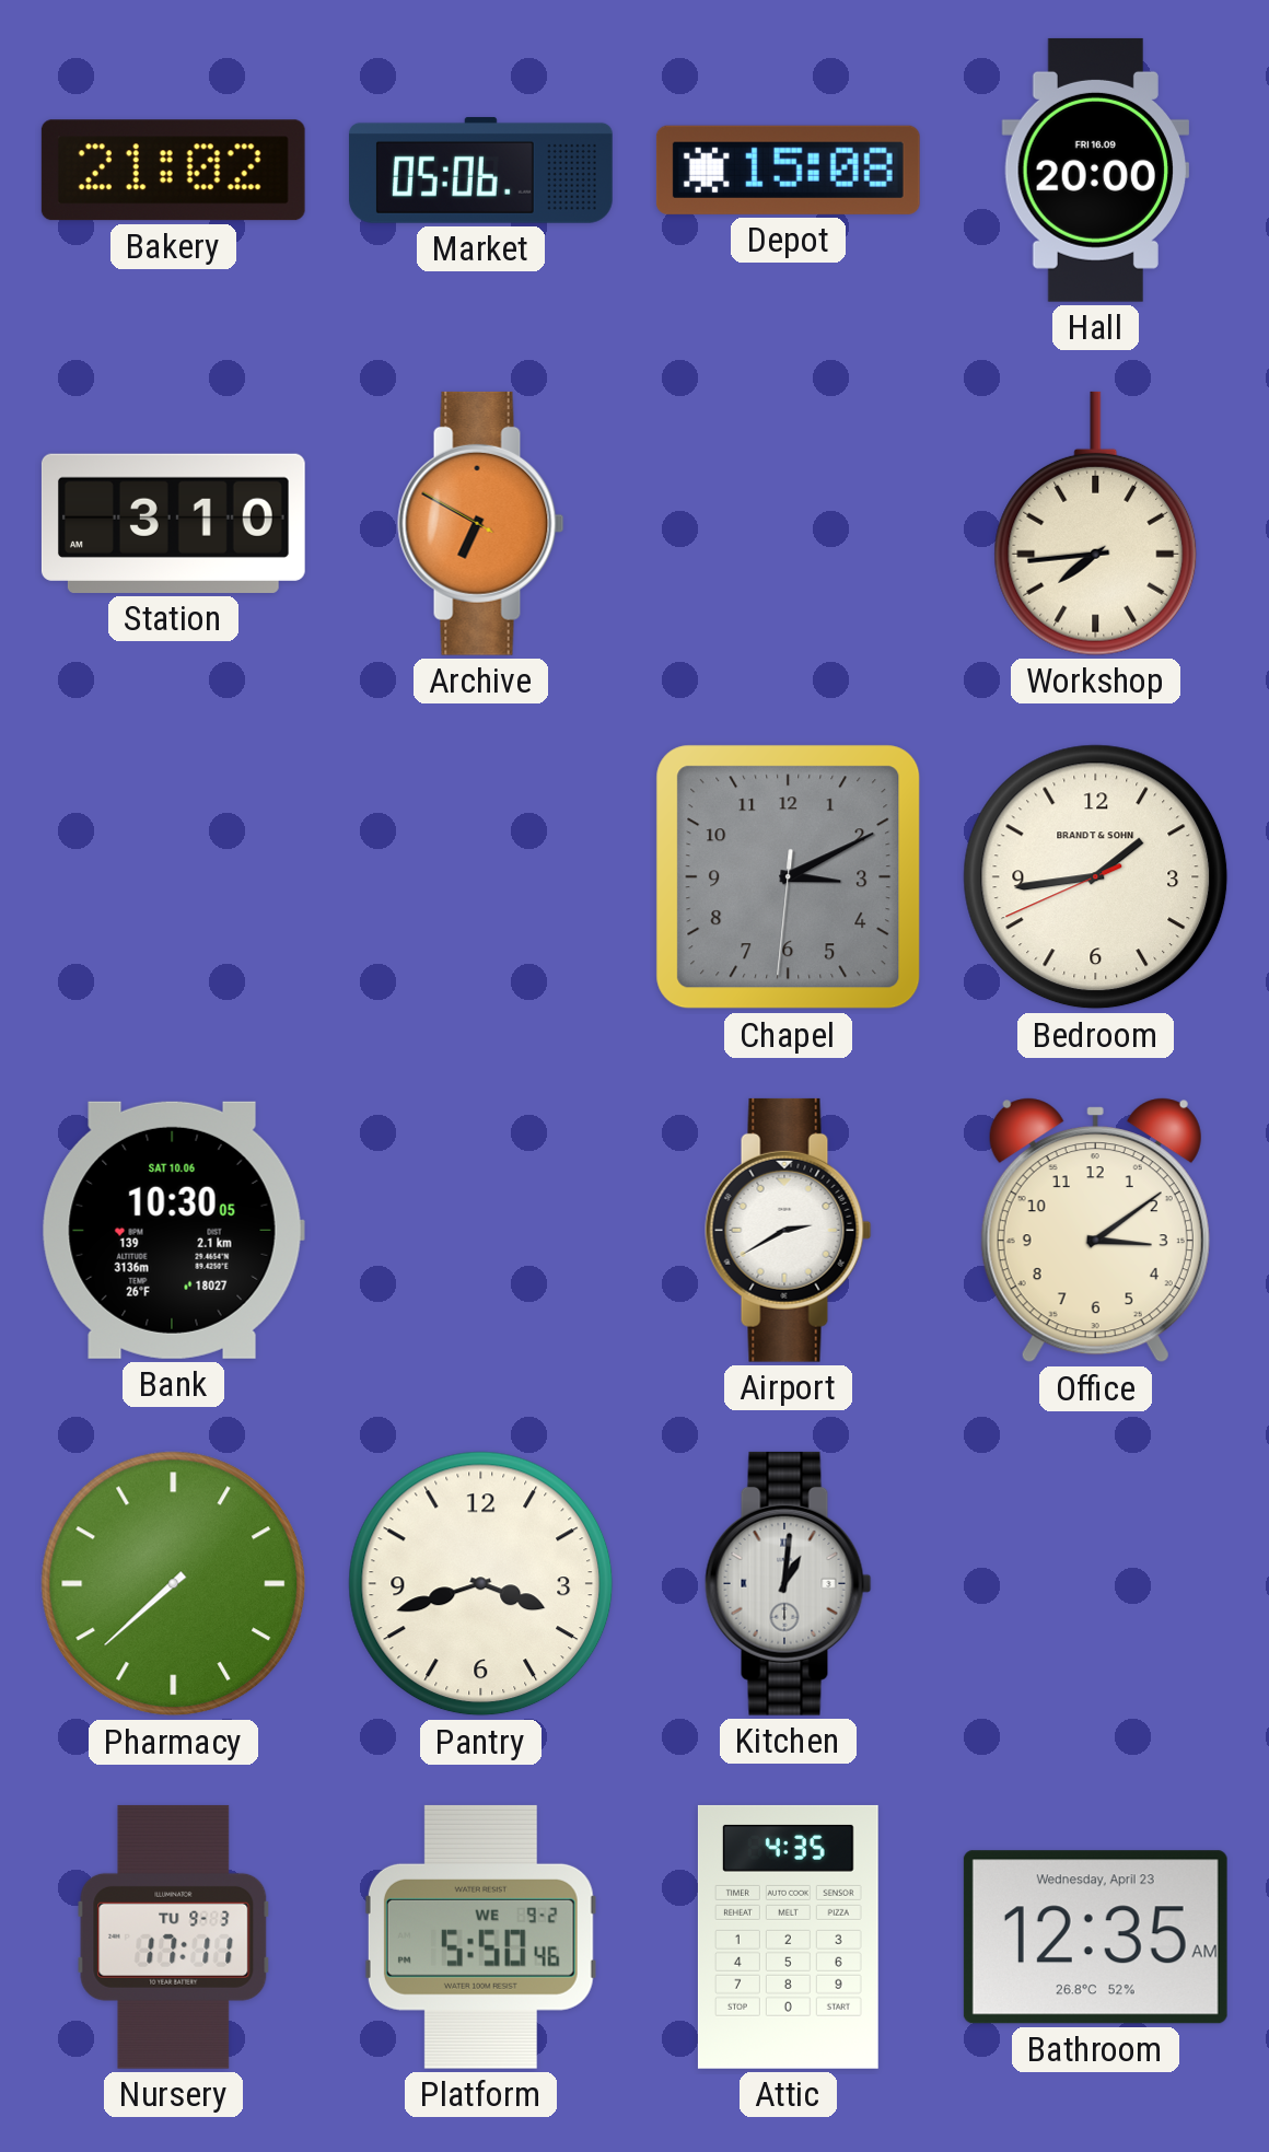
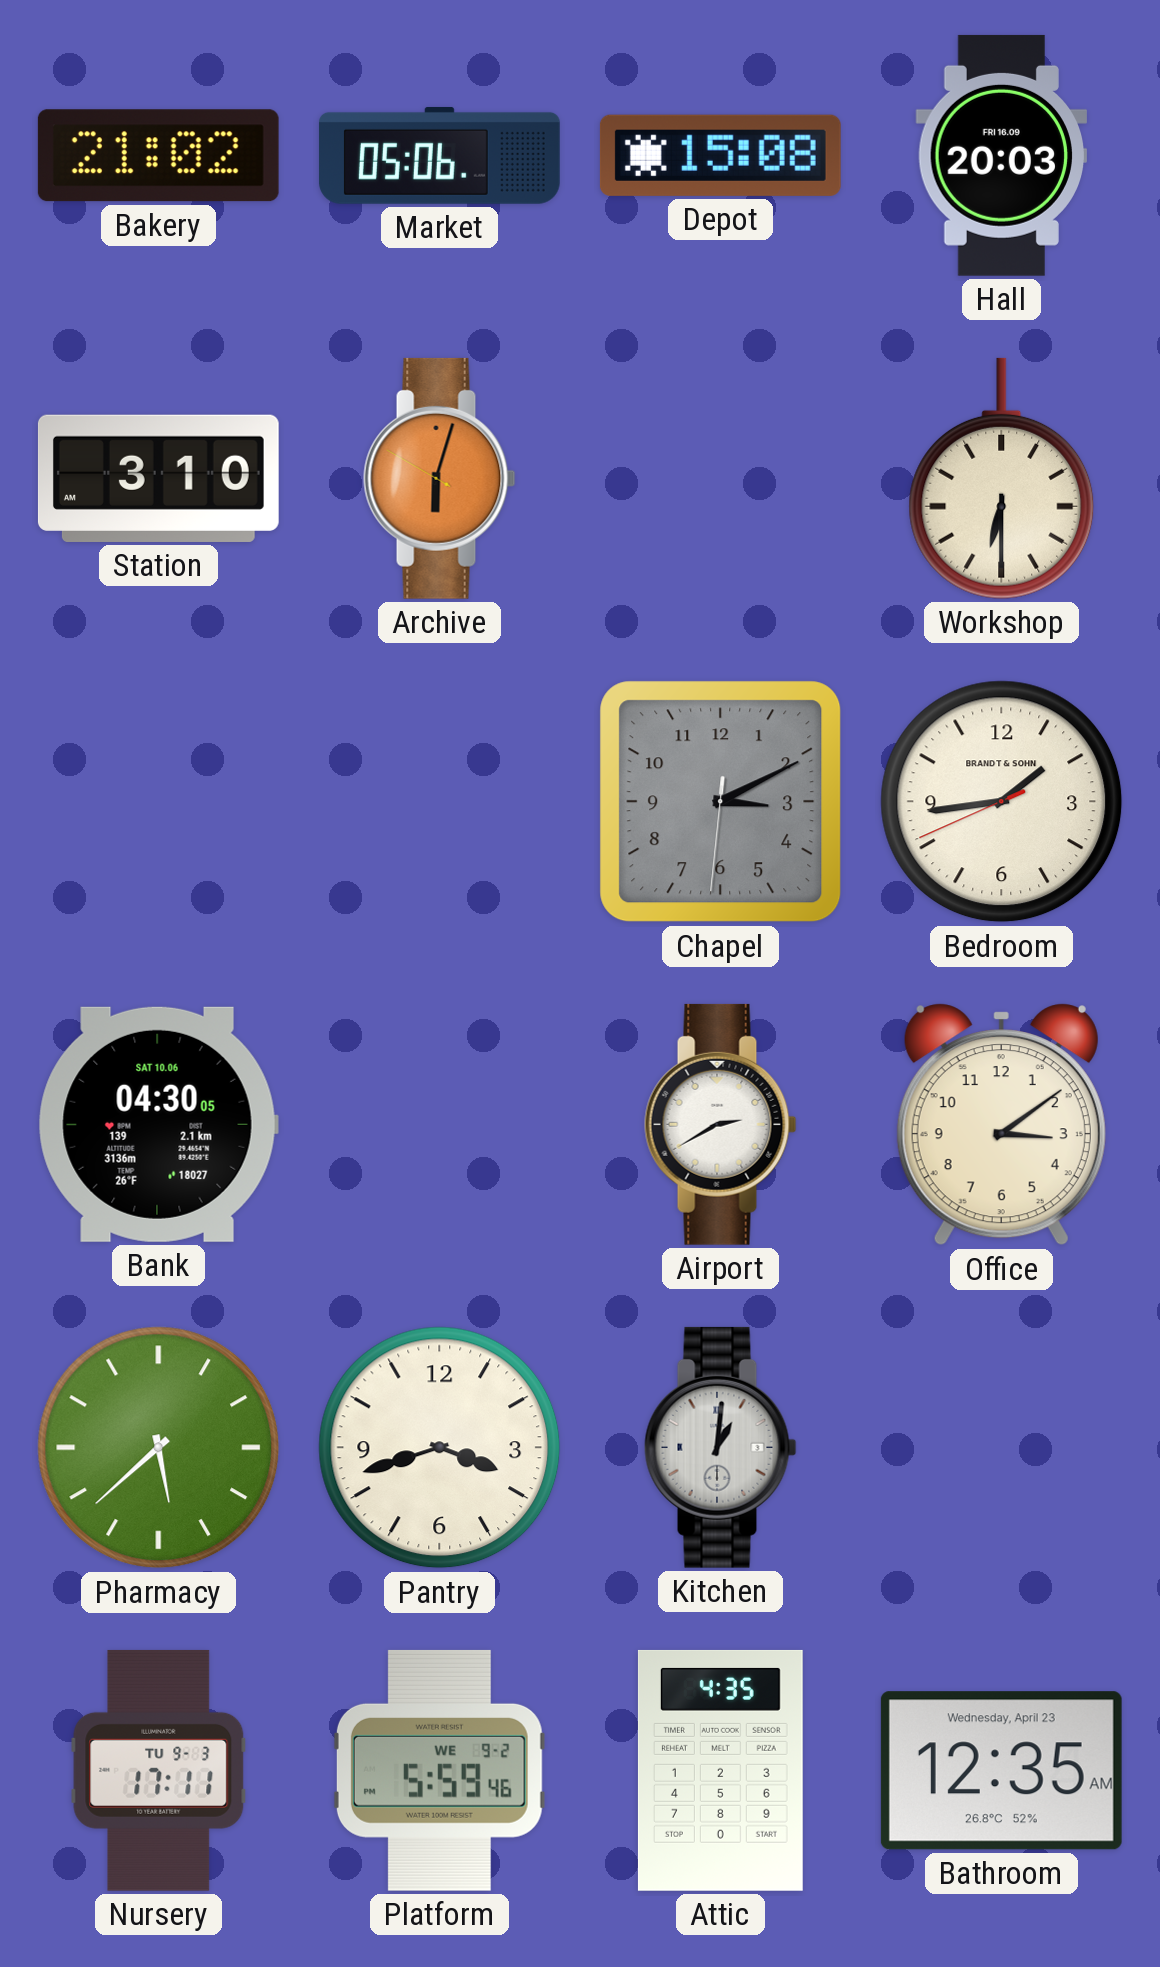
Hall: 20:00 -> 20:03
Archive: 6:49 -> 6:02
Workshop: 7:44 -> 6:30
Bank: 10:30 -> 04:30
Pharmacy: 7:38 -> 5:38
Platform: 5:50 -> 5:59
